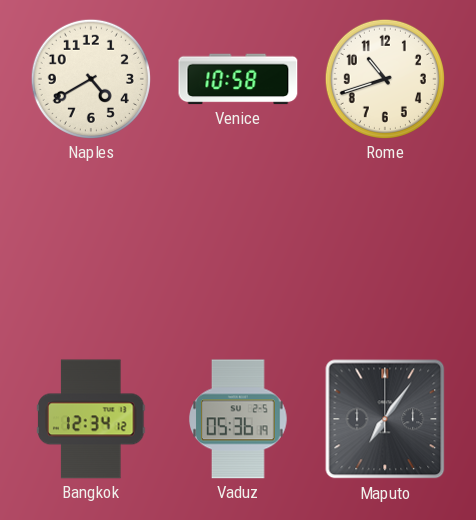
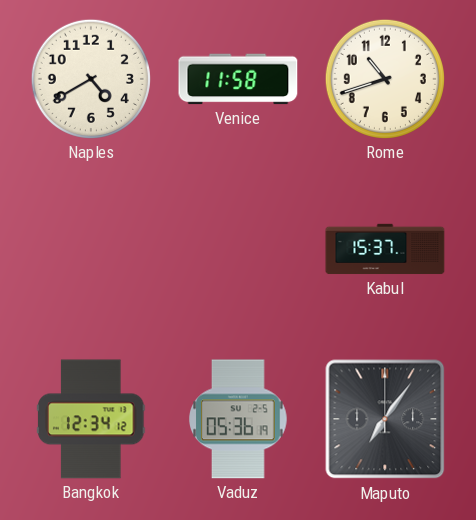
Venice: 10:58 -> 11:58
Kabul: none -> 15:37
